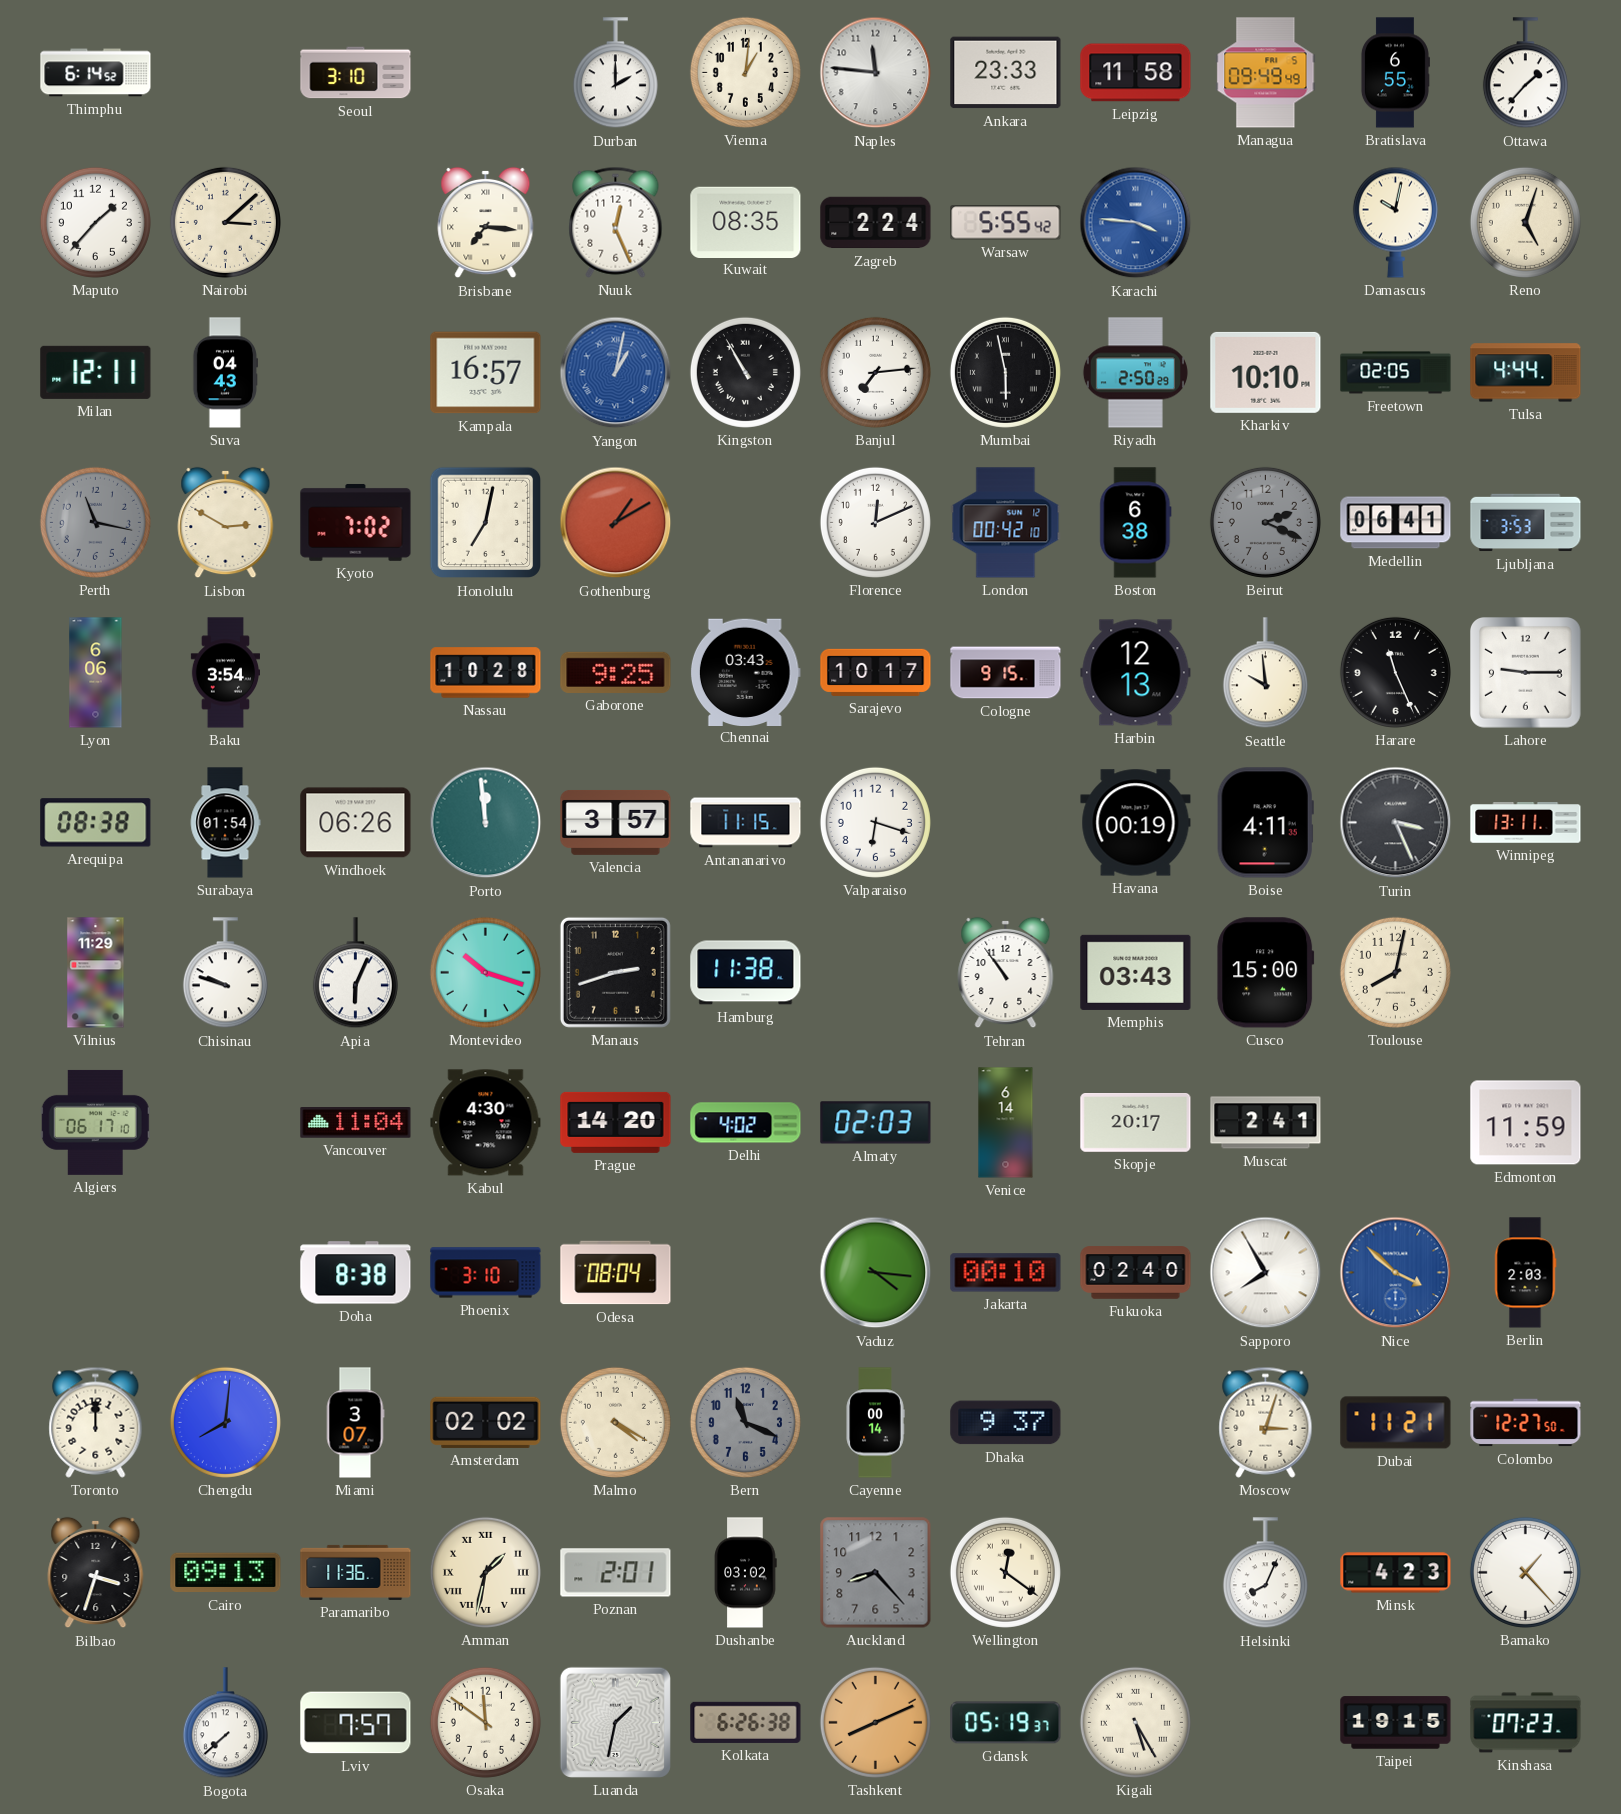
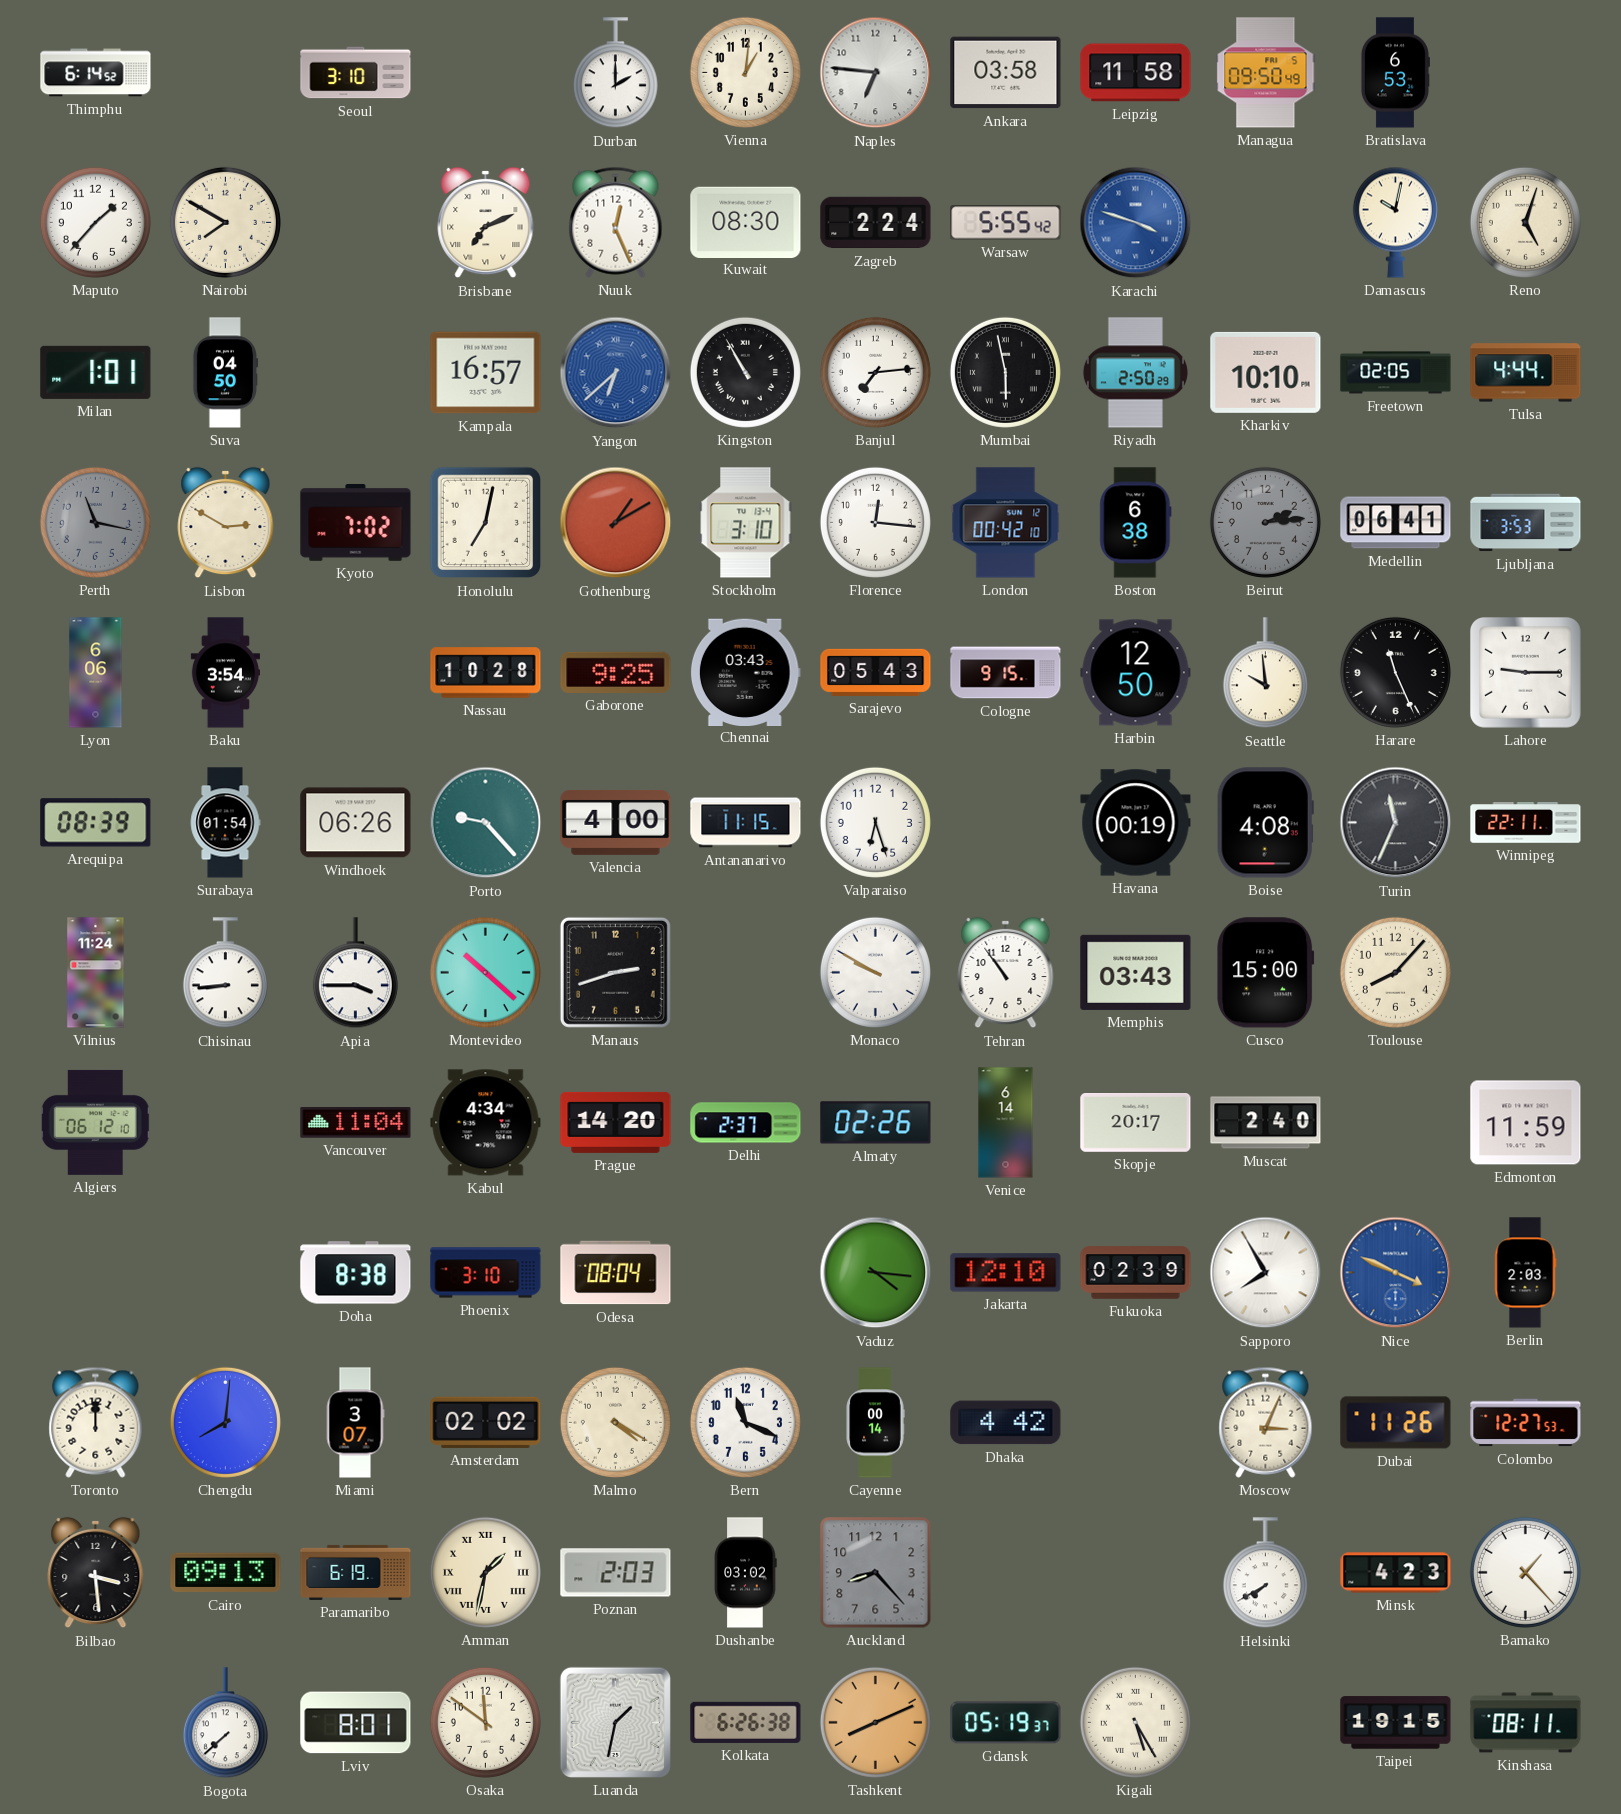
Naples: 11:46 -> 6:46
Ankara: 23:33 -> 03:58
Managua: 09:49 -> 09:50
Bratislava: 6:55 -> 6:53
Ottawa: 1:37 -> none
Nairobi: 3:08 -> 7:50
Brisbane: 7:16 -> 7:11
Kuwait: 08:35 -> 08:30
Karachi: 3:46 -> 3:48
Milan: 12:11 -> 1:01
Suva: 04:43 -> 04:50
Yangon: 1:02 -> 6:38
Stockholm: none -> 3:10
Florence: 12:11 -> 12:16
Beirut: 2:19 -> 2:14
Sarajevo: 10:17 -> 05:43
Harbin: 12:13 -> 12:50
Arequipa: 08:38 -> 08:39
Porto: 11:59 -> 9:23
Valencia: 3:57 -> 4:00
Valparaiso: 6:18 -> 6:27
Boise: 4:11 -> 4:08
Turin: 3:26 -> 11:34
Winnipeg: 13:11 -> 22:11
Vilnius: 11:29 -> 11:24
Chisinau: 9:48 -> 8:44
Apia: 6:04 -> 3:45
Montevideo: 10:18 -> 10:22
Hamburg: 11:38 -> none
Monaco: none -> 9:50
Toulouse: 8:02 -> 8:07
Algiers: 06:17 -> 06:12
Kabul: 4:30 -> 4:34
Delhi: 4:02 -> 2:37
Almaty: 02:03 -> 02:26
Muscat: 2:41 -> 2:40
Jakarta: 00:10 -> 12:10
Fukuoka: 02:40 -> 02:39
Nice: 3:52 -> 3:49
Bern dial: grey -> white
Dhaka: 9:37 -> 4:42
Moscow: 3:03 -> 3:04
Dubai: 11:21 -> 11:26
Colombo: 12:27:50 -> 12:27:53
Bilbao: 3:33 -> 3:29
Paramaribo: 11:36 -> 6:19
Poznan: 2:01 -> 2:03
Wellington: 12:21 -> none
Helsinki: 8:04 -> 7:40
Lviv: 7:57 -> 8:01
Kinshasa: 07:23 -> 08:11
